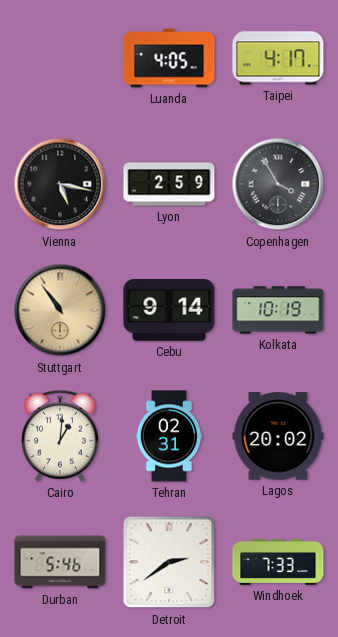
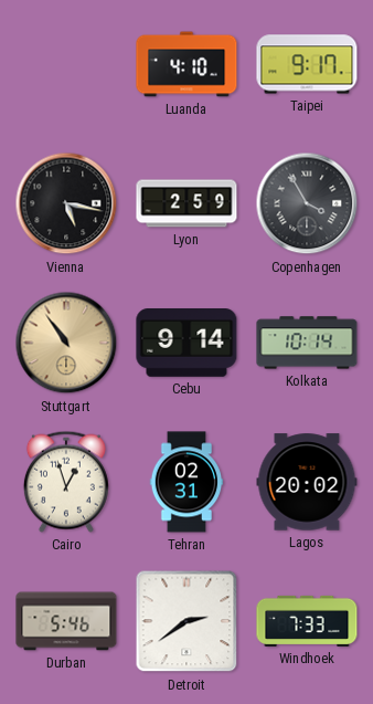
Luanda: 4:05 -> 4:10
Taipei: 4:17 -> 9:17
Kolkata: 10:19 -> 10:14
Cairo: 1:01 -> 12:57
